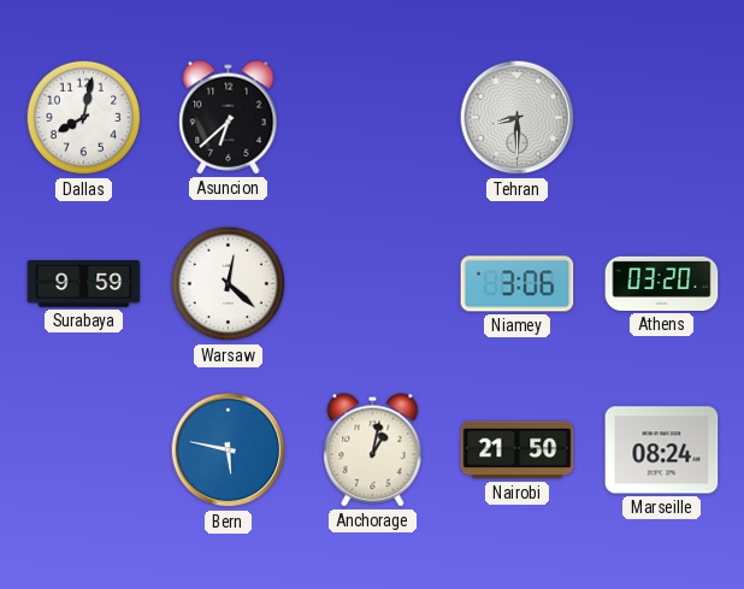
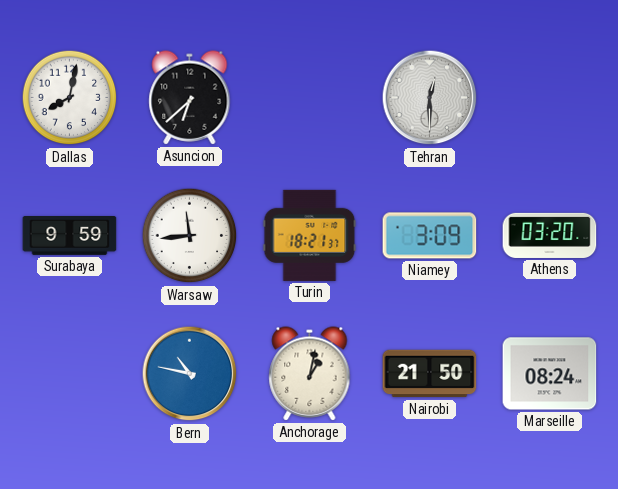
Tehran: 8:30 -> 12:30
Warsaw: 12:22 -> 11:44
Turin: none -> 18:21
Niamey: 3:06 -> 3:09
Bern: 5:47 -> 10:47
